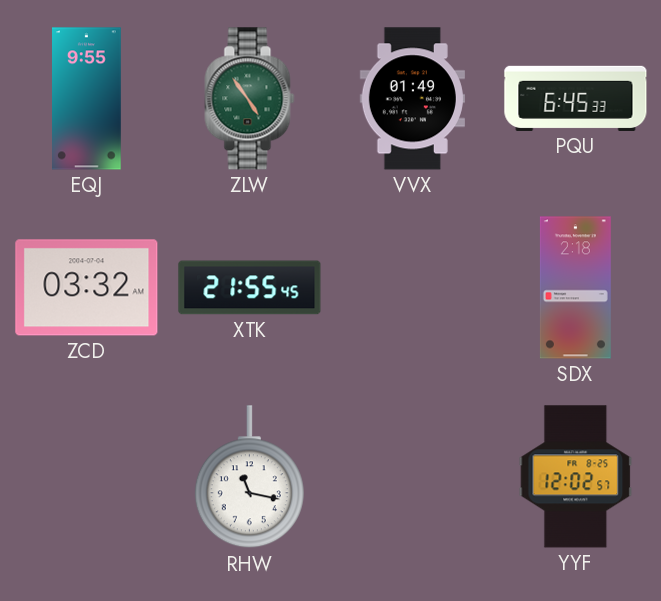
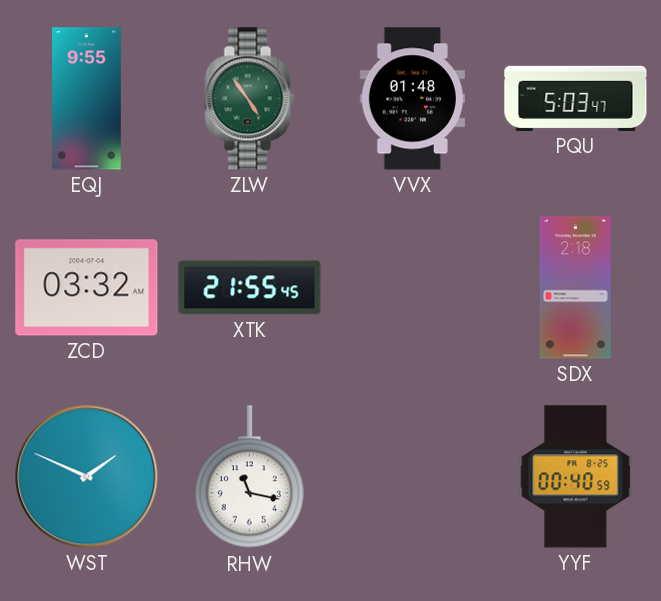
VVX: 01:49 -> 01:48
PQU: 6:45 -> 5:03
WST: none -> 1:49
YYF: 12:02 -> 00:40
